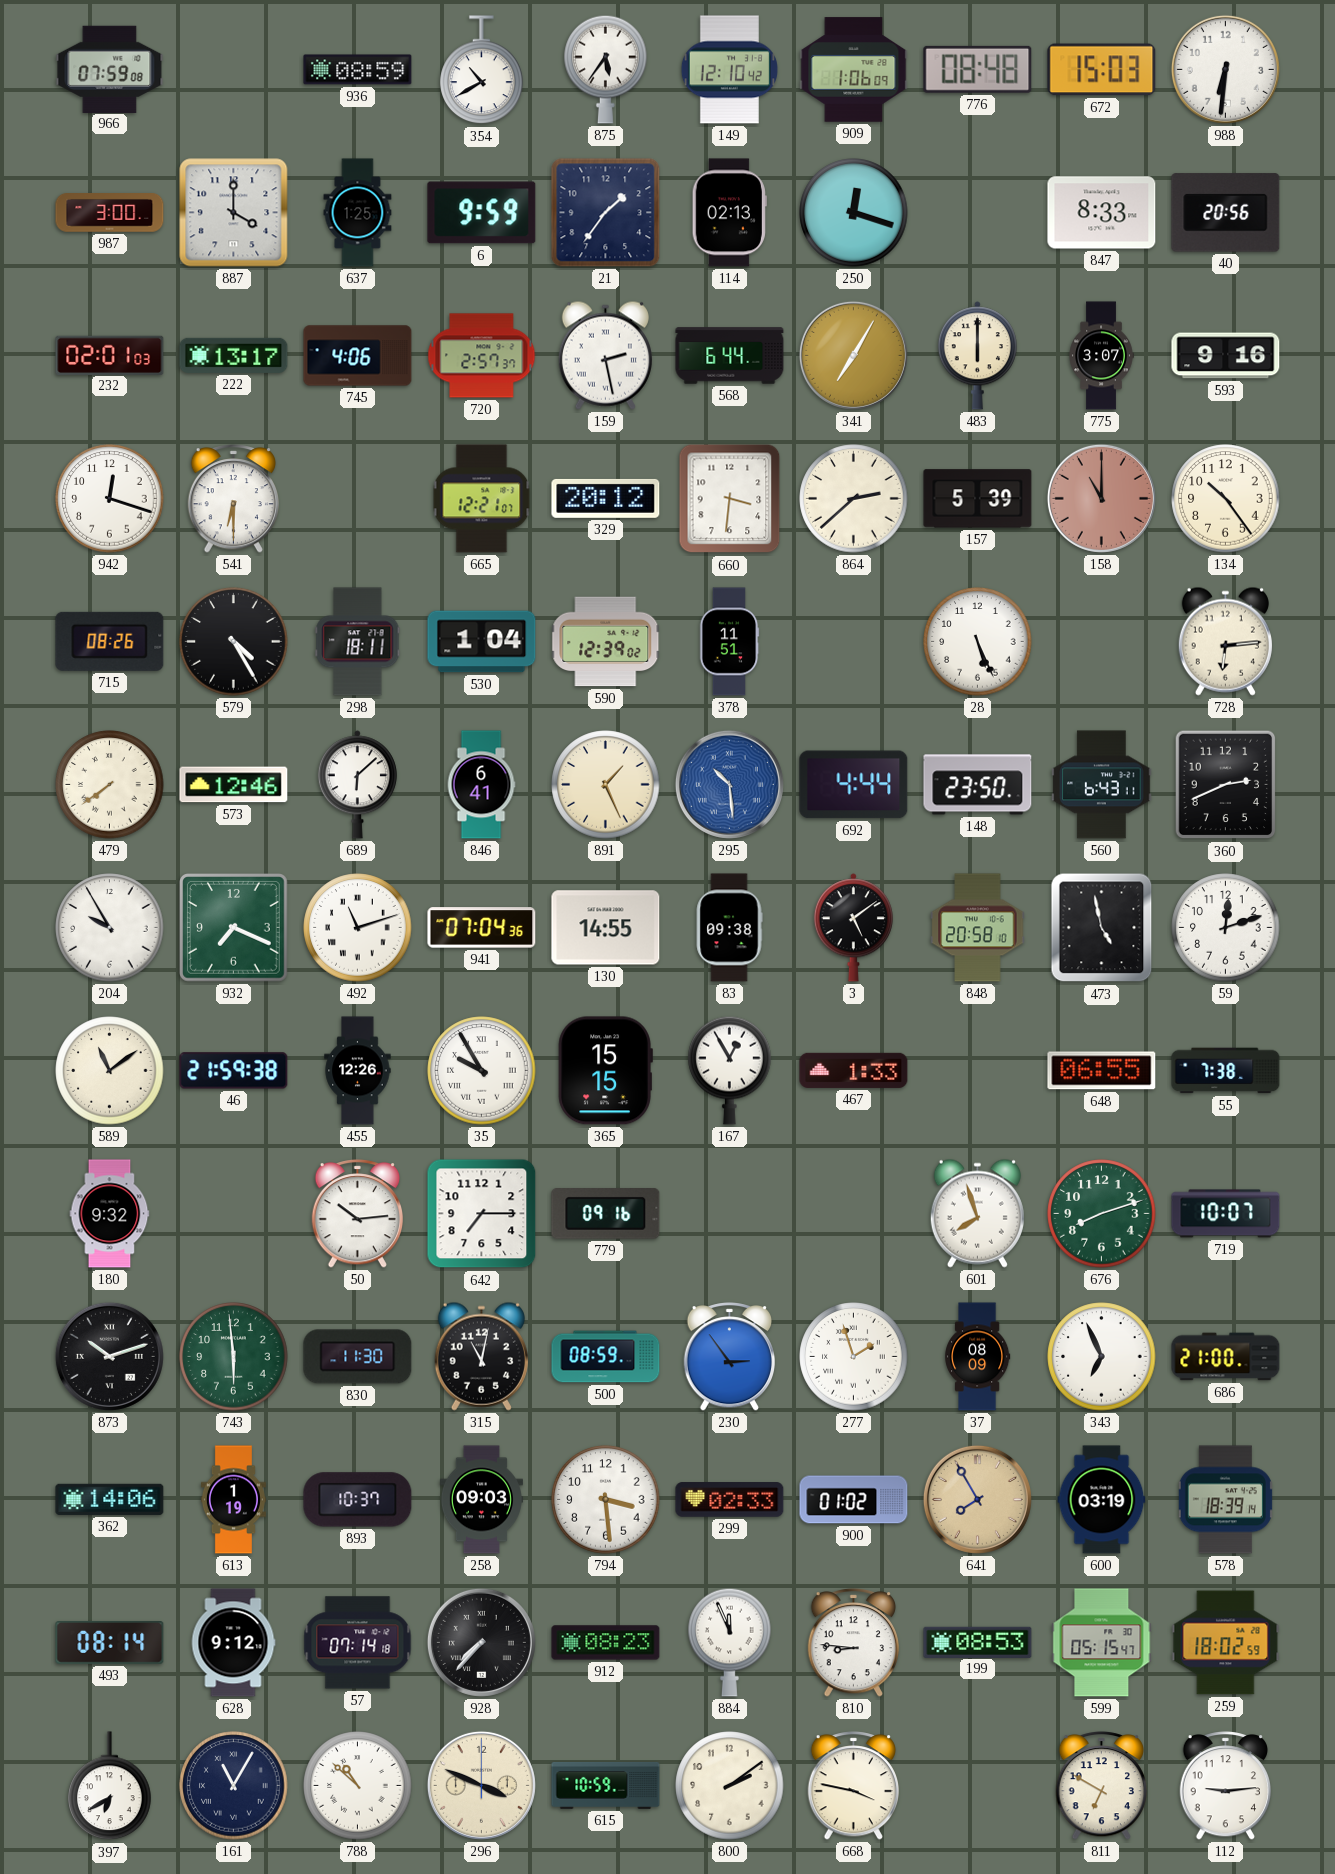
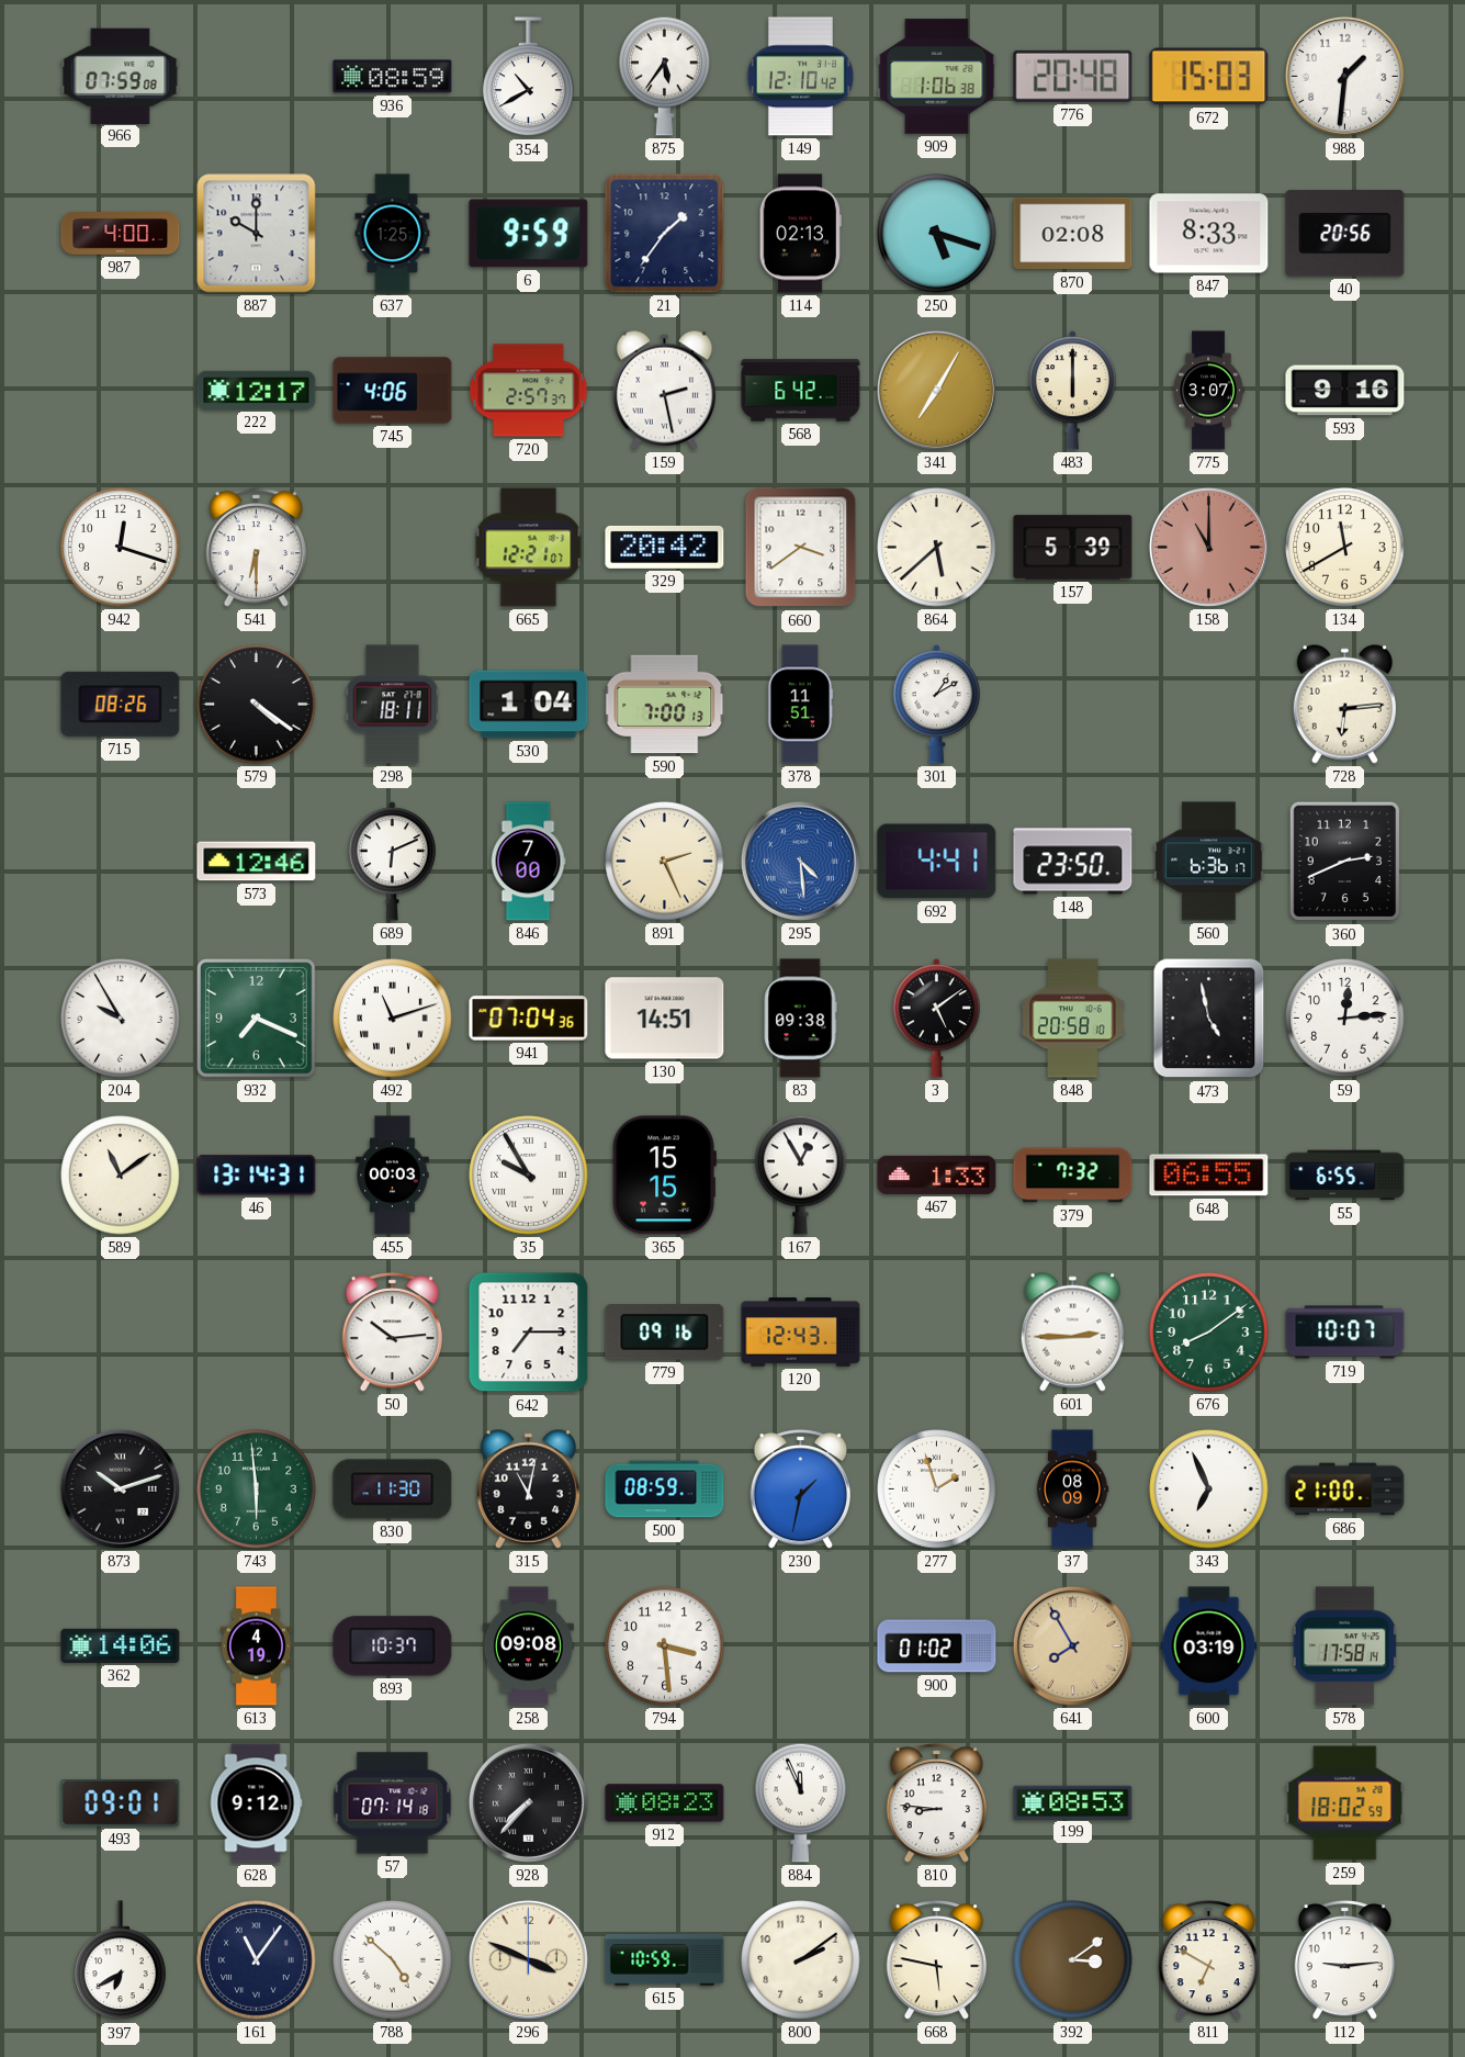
909: 1:06:09 -> 1:06:38
776: 08:48 -> 20:48
988: 6:31 -> 1:31
987: 3:00 -> 4:00
887: 4:00 -> 10:00
250: 12:18 -> 5:18
870: none -> 02:08
232: 02:01 -> none
222: 13:17 -> 12:17
568: 6:44 -> 6:42
329: 20:12 -> 20:42
660: 3:31 -> 3:39
864: 2:38 -> 5:38
134: 10:24 -> 11:40
579: 4:25 -> 4:21
590: 12:39 -> 7:00
301: none -> 1:10
28: 5:26 -> none
479: 7:39 -> none
689: 6:08 -> 6:11
846: 6:41 -> 7:00
891: 1:26 -> 2:26
295: 10:29 -> 4:29
692: 4:44 -> 4:41
560: 6:43 -> 6:36
130: 14:55 -> 14:51
59: 12:12 -> 12:14
46: 21:59 -> 13:14
455: 12:26 -> 00:03
379: none -> 7:32
55: 7:38 -> 6:55
180: 9:32 -> none
120: none -> 12:43
601: 7:57 -> 2:45
676: 8:12 -> 8:09
230: 2:54 -> 1:32
613: 1:19 -> 4:19
258: 09:03 -> 09:08
299: 02:33 -> none
578: 18:39 -> 17:58
493: 08:14 -> 09:01
599: 05:15 -> none
161: 11:05 -> 11:06
788: 10:52 -> 4:52
668: 3:47 -> 5:47
392: none -> 3:09
